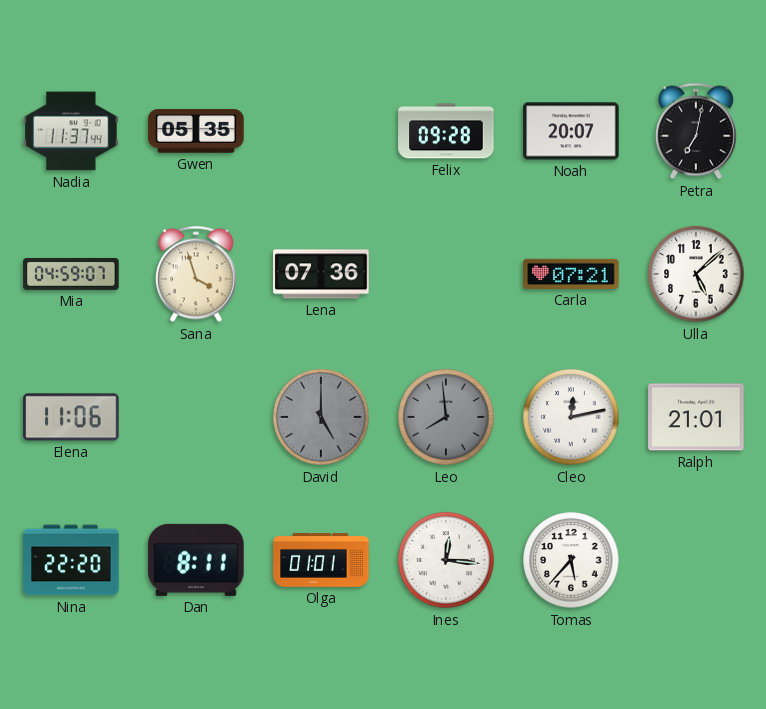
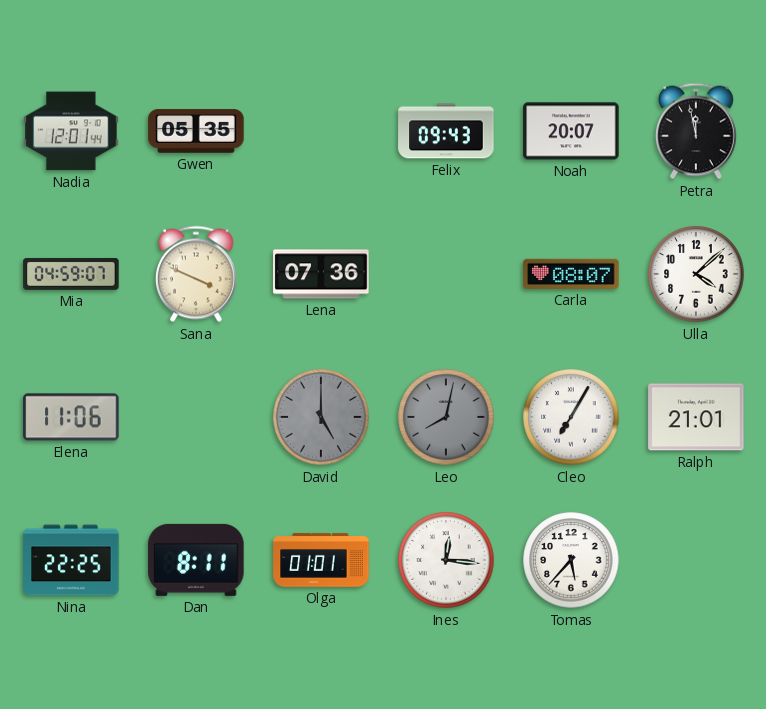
Nadia: 11:37 -> 12:01
Felix: 09:28 -> 09:43
Petra: 7:02 -> 11:58
Sana: 3:57 -> 3:49
Carla: 07:21 -> 08:07
Ulla: 5:08 -> 4:08
Leo: 7:59 -> 8:02
Cleo: 12:13 -> 7:05
Nina: 22:20 -> 22:25
